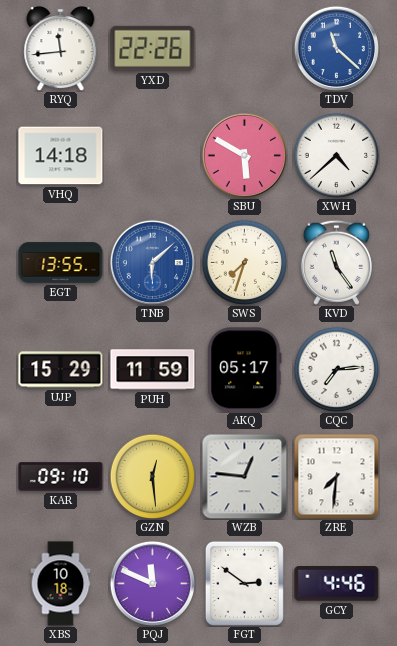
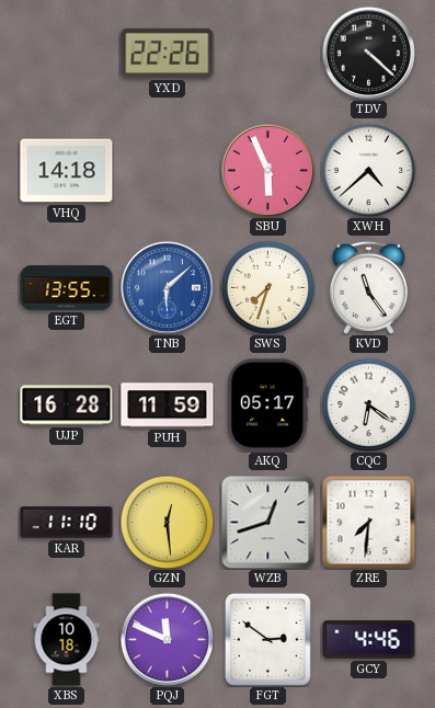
RYQ: 11:44 -> none
TDV: 11:22 -> 4:22
TDV dial: blue -> black
SBU: 5:50 -> 5:56
UJP: 15:29 -> 16:28
CQC: 7:14 -> 6:21
KAR: 09:10 -> 11:10
WZB: 12:46 -> 12:42
